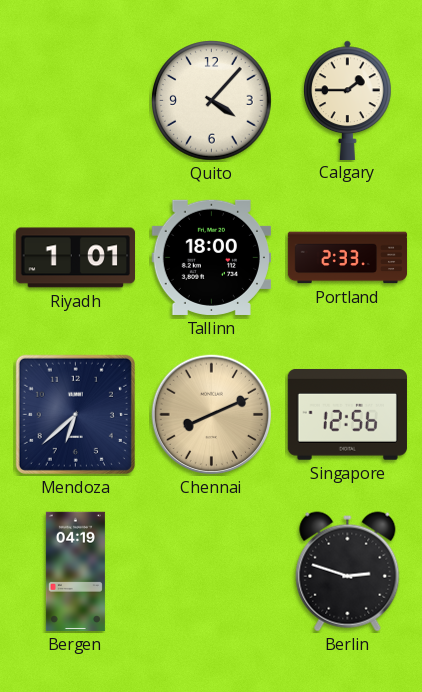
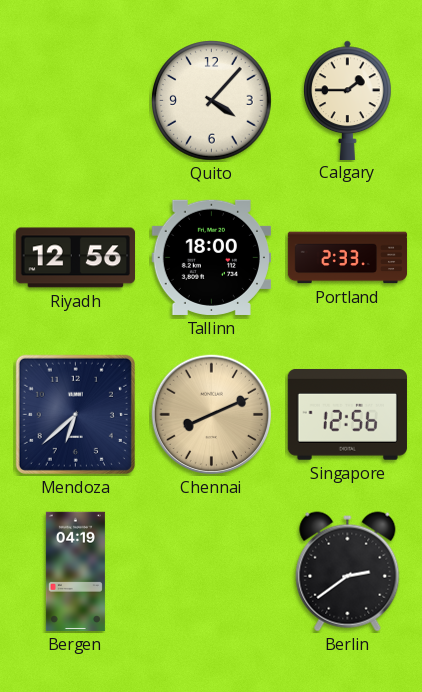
Riyadh: 1:01 -> 12:56
Berlin: 2:48 -> 2:39
